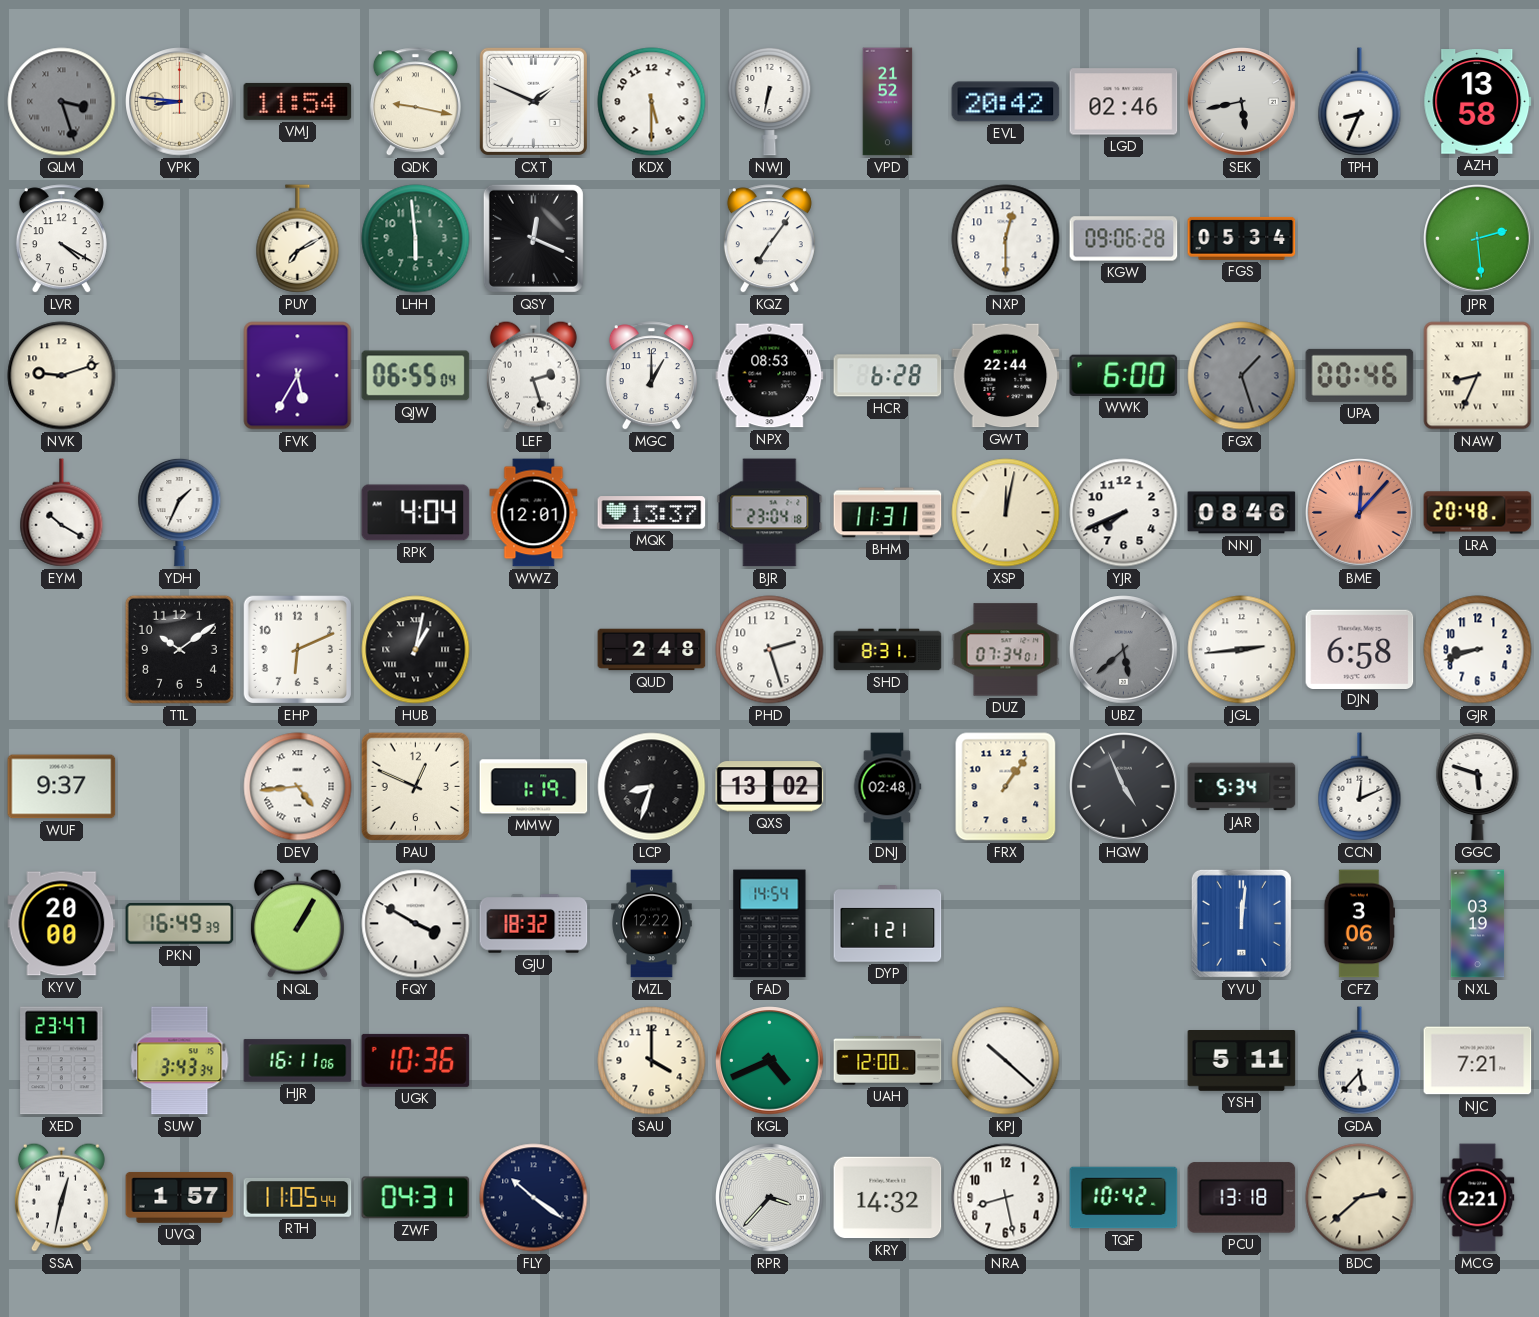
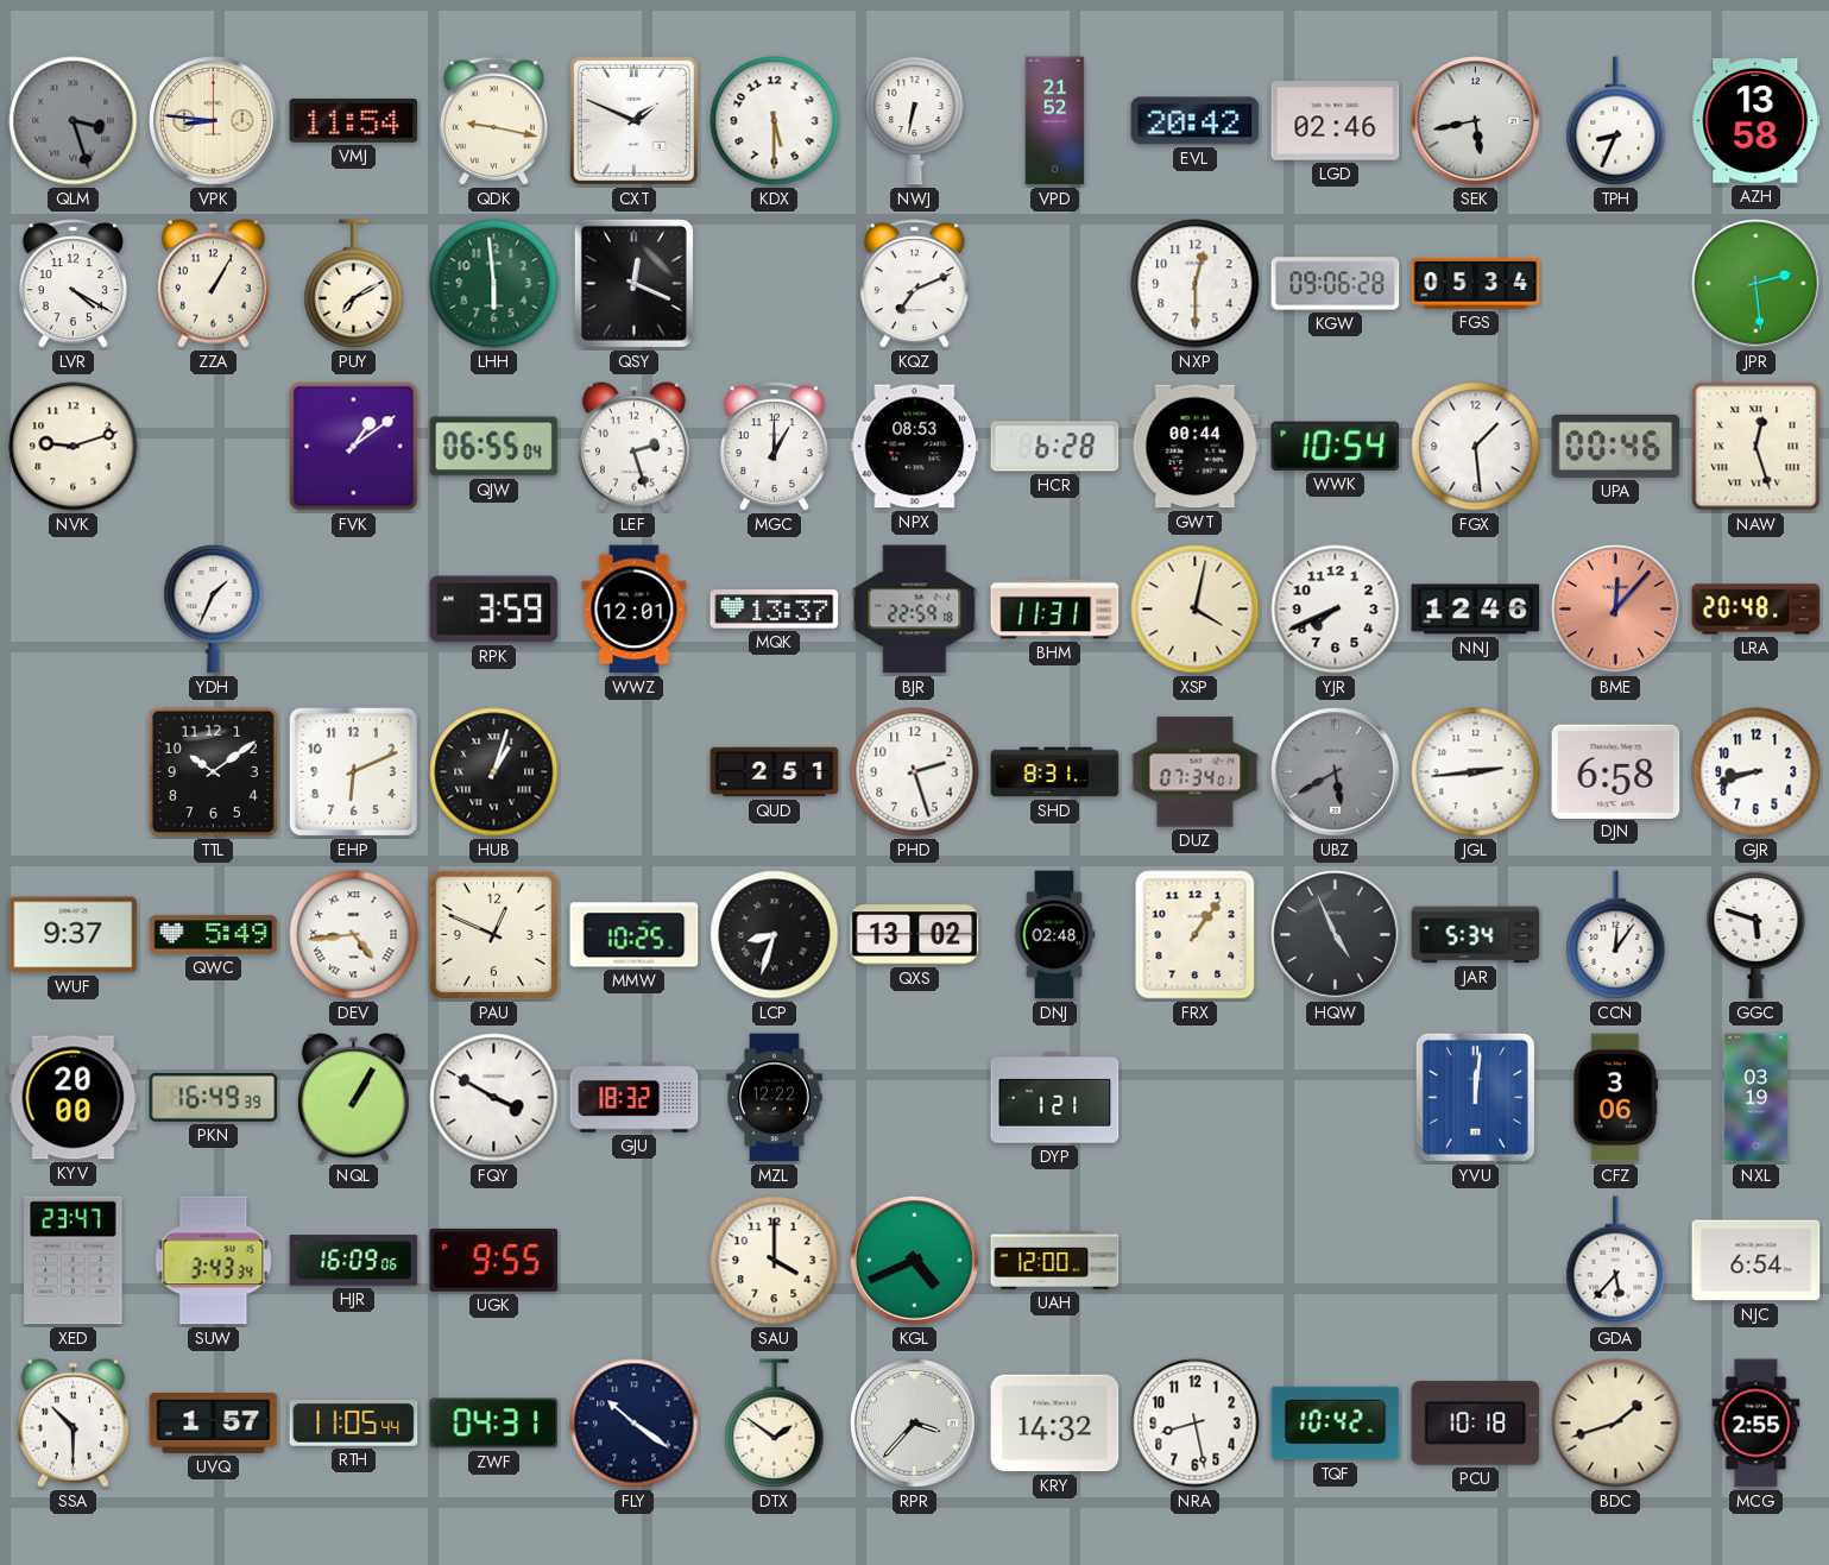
ZZA: none -> 1:05
KQZ: 7:06 -> 7:11
FVK: 5:35 -> 1:09
GWT: 22:44 -> 00:44
WWK: 6:00 -> 10:54
FGX: 1:27 -> 1:29
FGX dial: grey -> white
NAW: 8:34 -> 12:27
EYM: 10:20 -> none
RPK: 4:04 -> 3:59
BJR: 23:04 -> 22:59
XSP: 12:02 -> 4:02
NNJ: 08:46 -> 12:46
HUB: 1:02 -> 1:03
QUD: 2:48 -> 2:51
UBZ: 5:38 -> 5:40
QWC: none -> 5:49
MMW: 1:19 -> 10:25
CCN: 12:11 -> 12:06
FAD: 14:54 -> none
HJR: 16:11 -> 16:09
UGK: 10:36 -> 9:55
KPJ: 10:22 -> none
YSH: 5:11 -> none
NJC: 7:21 -> 6:54
SSA: 12:32 -> 10:30
DTX: none -> 1:51
PCU: 13:18 -> 10:18
BDC: 2:38 -> 1:42
MCG: 2:21 -> 2:55
